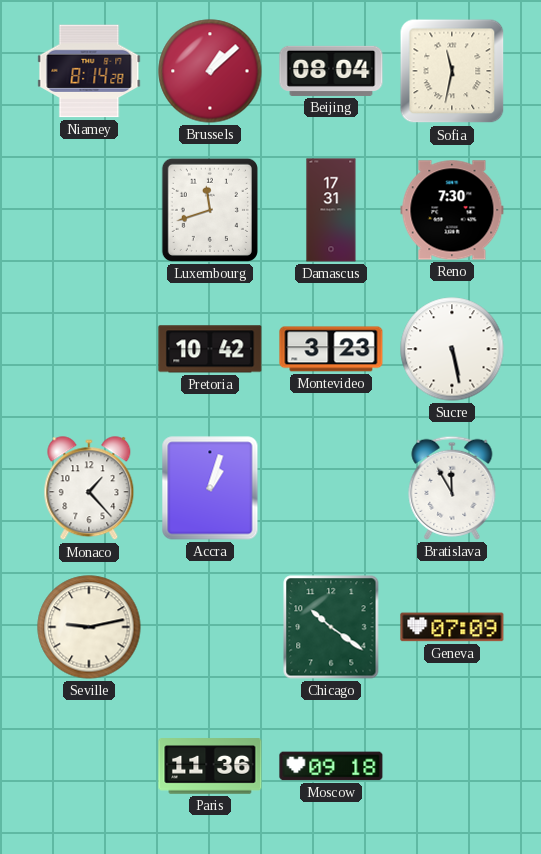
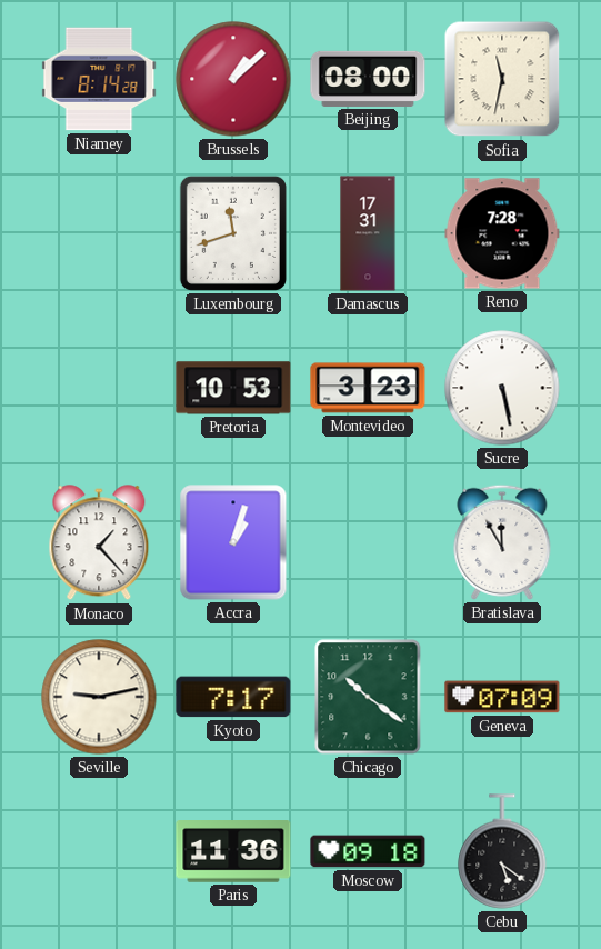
Beijing: 08:04 -> 08:00
Reno: 7:30 -> 7:28
Pretoria: 10:42 -> 10:53
Kyoto: none -> 7:17
Cebu: none -> 5:21
